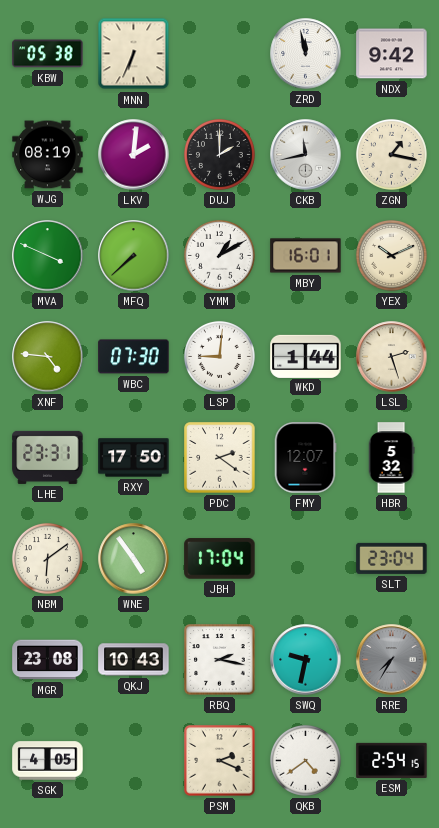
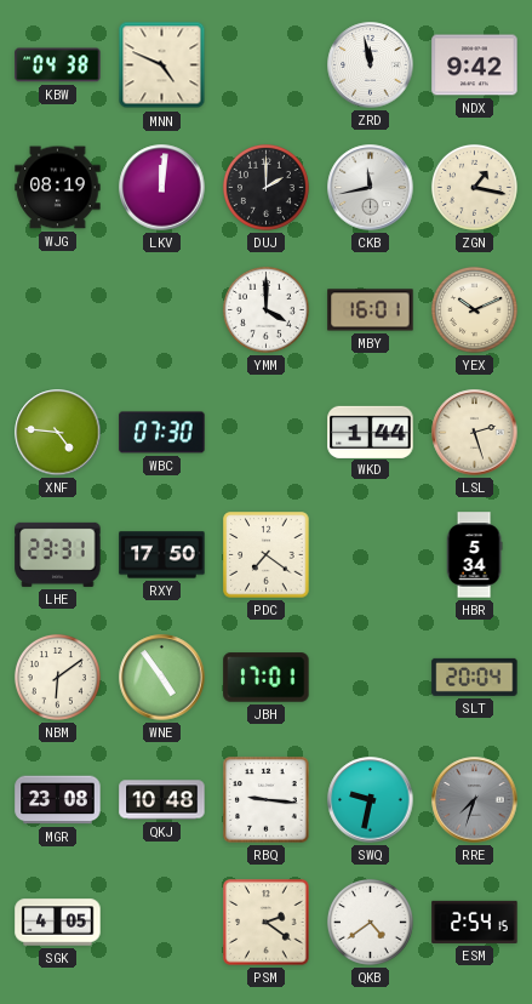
KBW: 05:38 -> 04:38
MNN: 6:34 -> 4:49
LKV: 2:01 -> 12:01
MVA: 3:49 -> none
MFQ: 7:38 -> none
YMM: 1:10 -> 4:00
LSP: 9:01 -> none
PDC: 2:21 -> 7:21
FMY: 12:07 -> none
HBR: 5:32 -> 5:34
JBH: 17:04 -> 17:01
SLT: 23:04 -> 20:04
QKJ: 10:43 -> 10:48
RBQ: 2:17 -> 9:16
RRE: 7:35 -> 7:33
PSM: 2:19 -> 2:21
